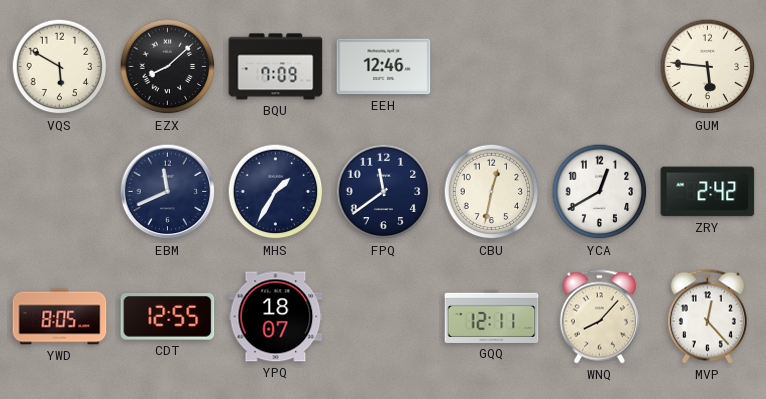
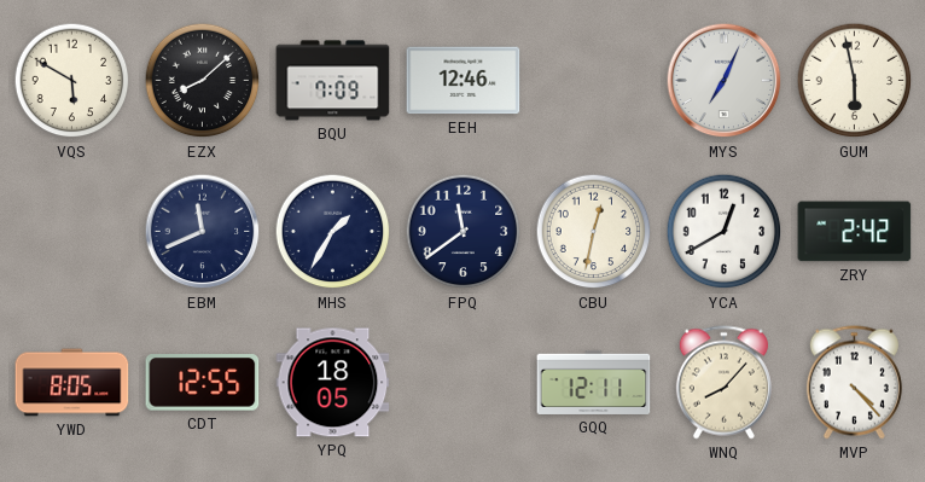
MYS: none -> 7:04
GUM: 5:46 -> 5:58
YPQ: 18:07 -> 18:05
MVP: 12:23 -> 4:23
